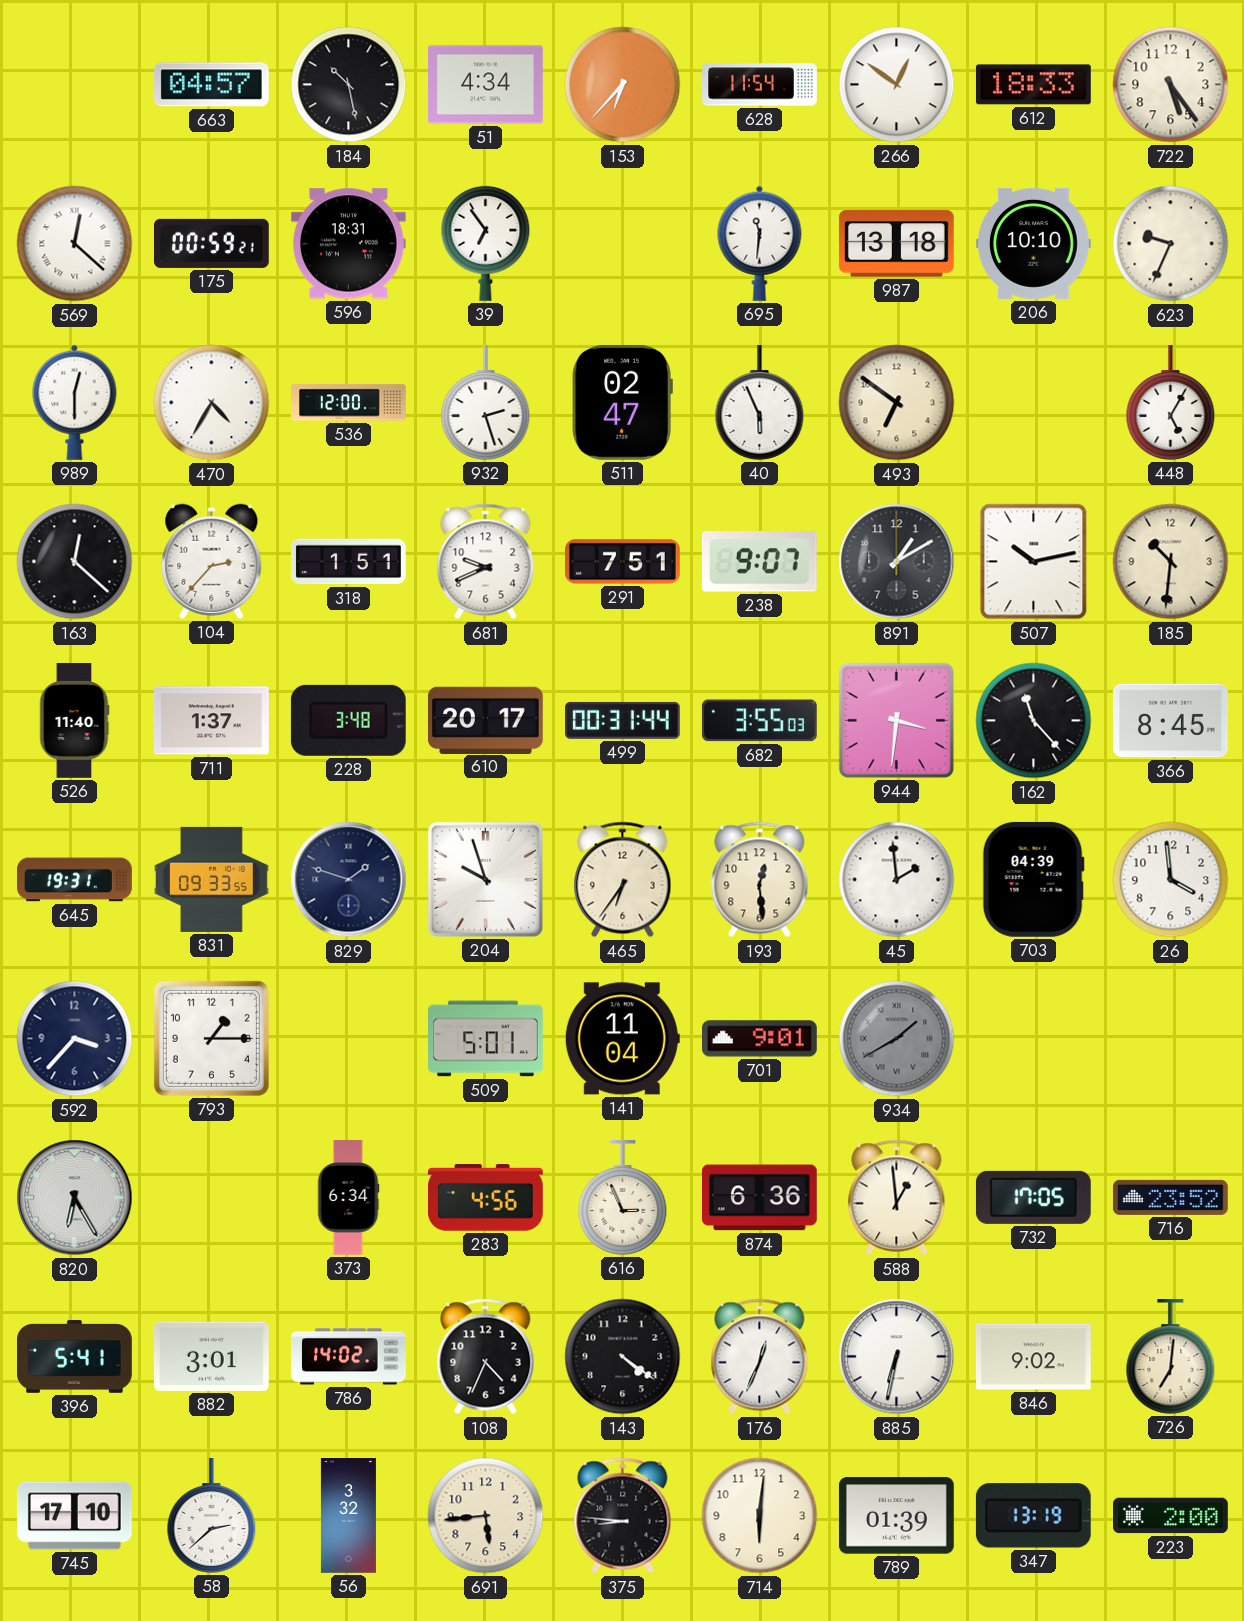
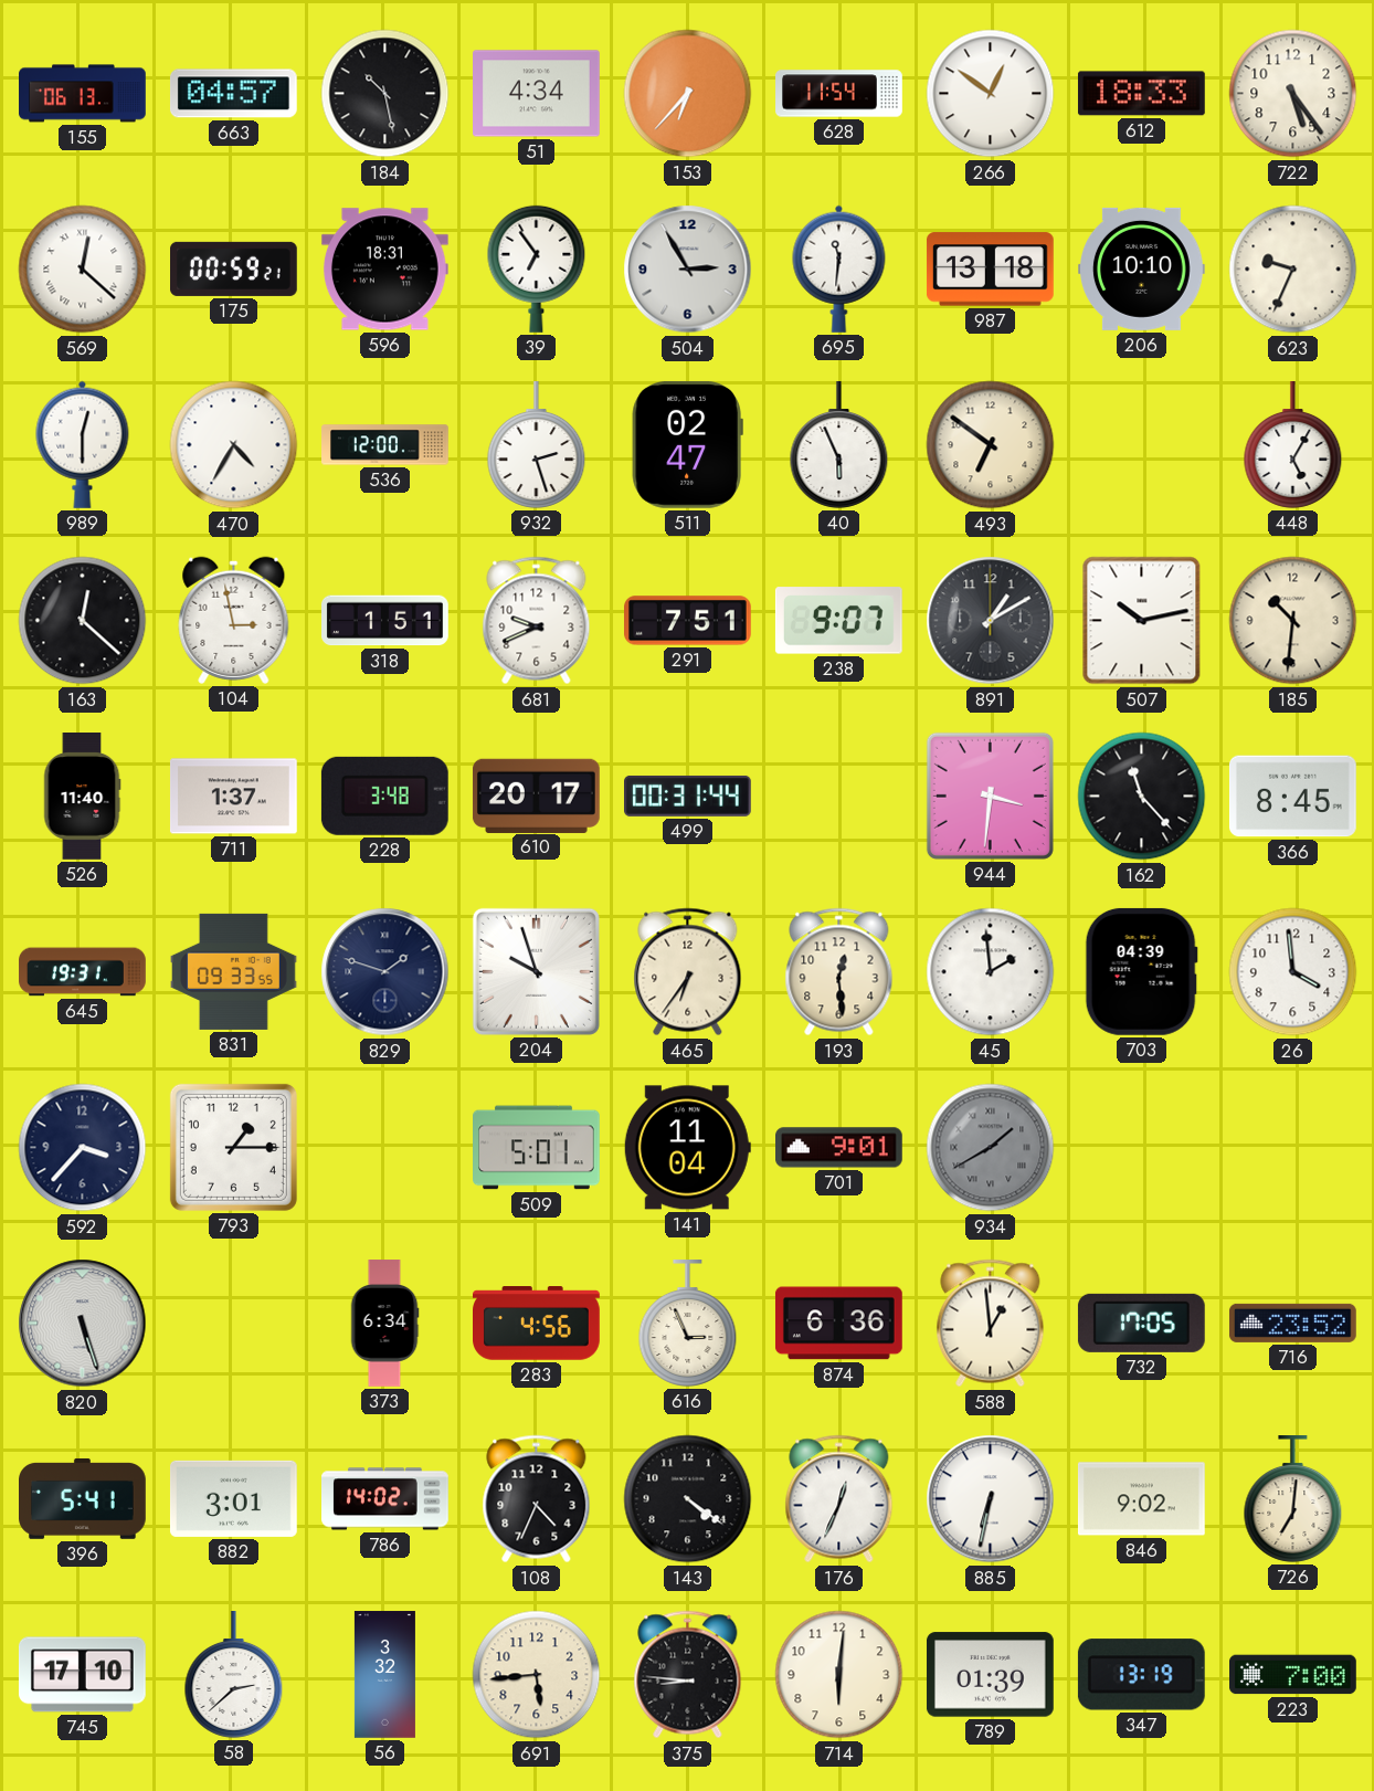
155: none -> 06:13
504: none -> 2:55
104: 2:37 -> 2:58
682: 3:55 -> none
820: 6:25 -> 5:27
223: 2:00 -> 7:00
